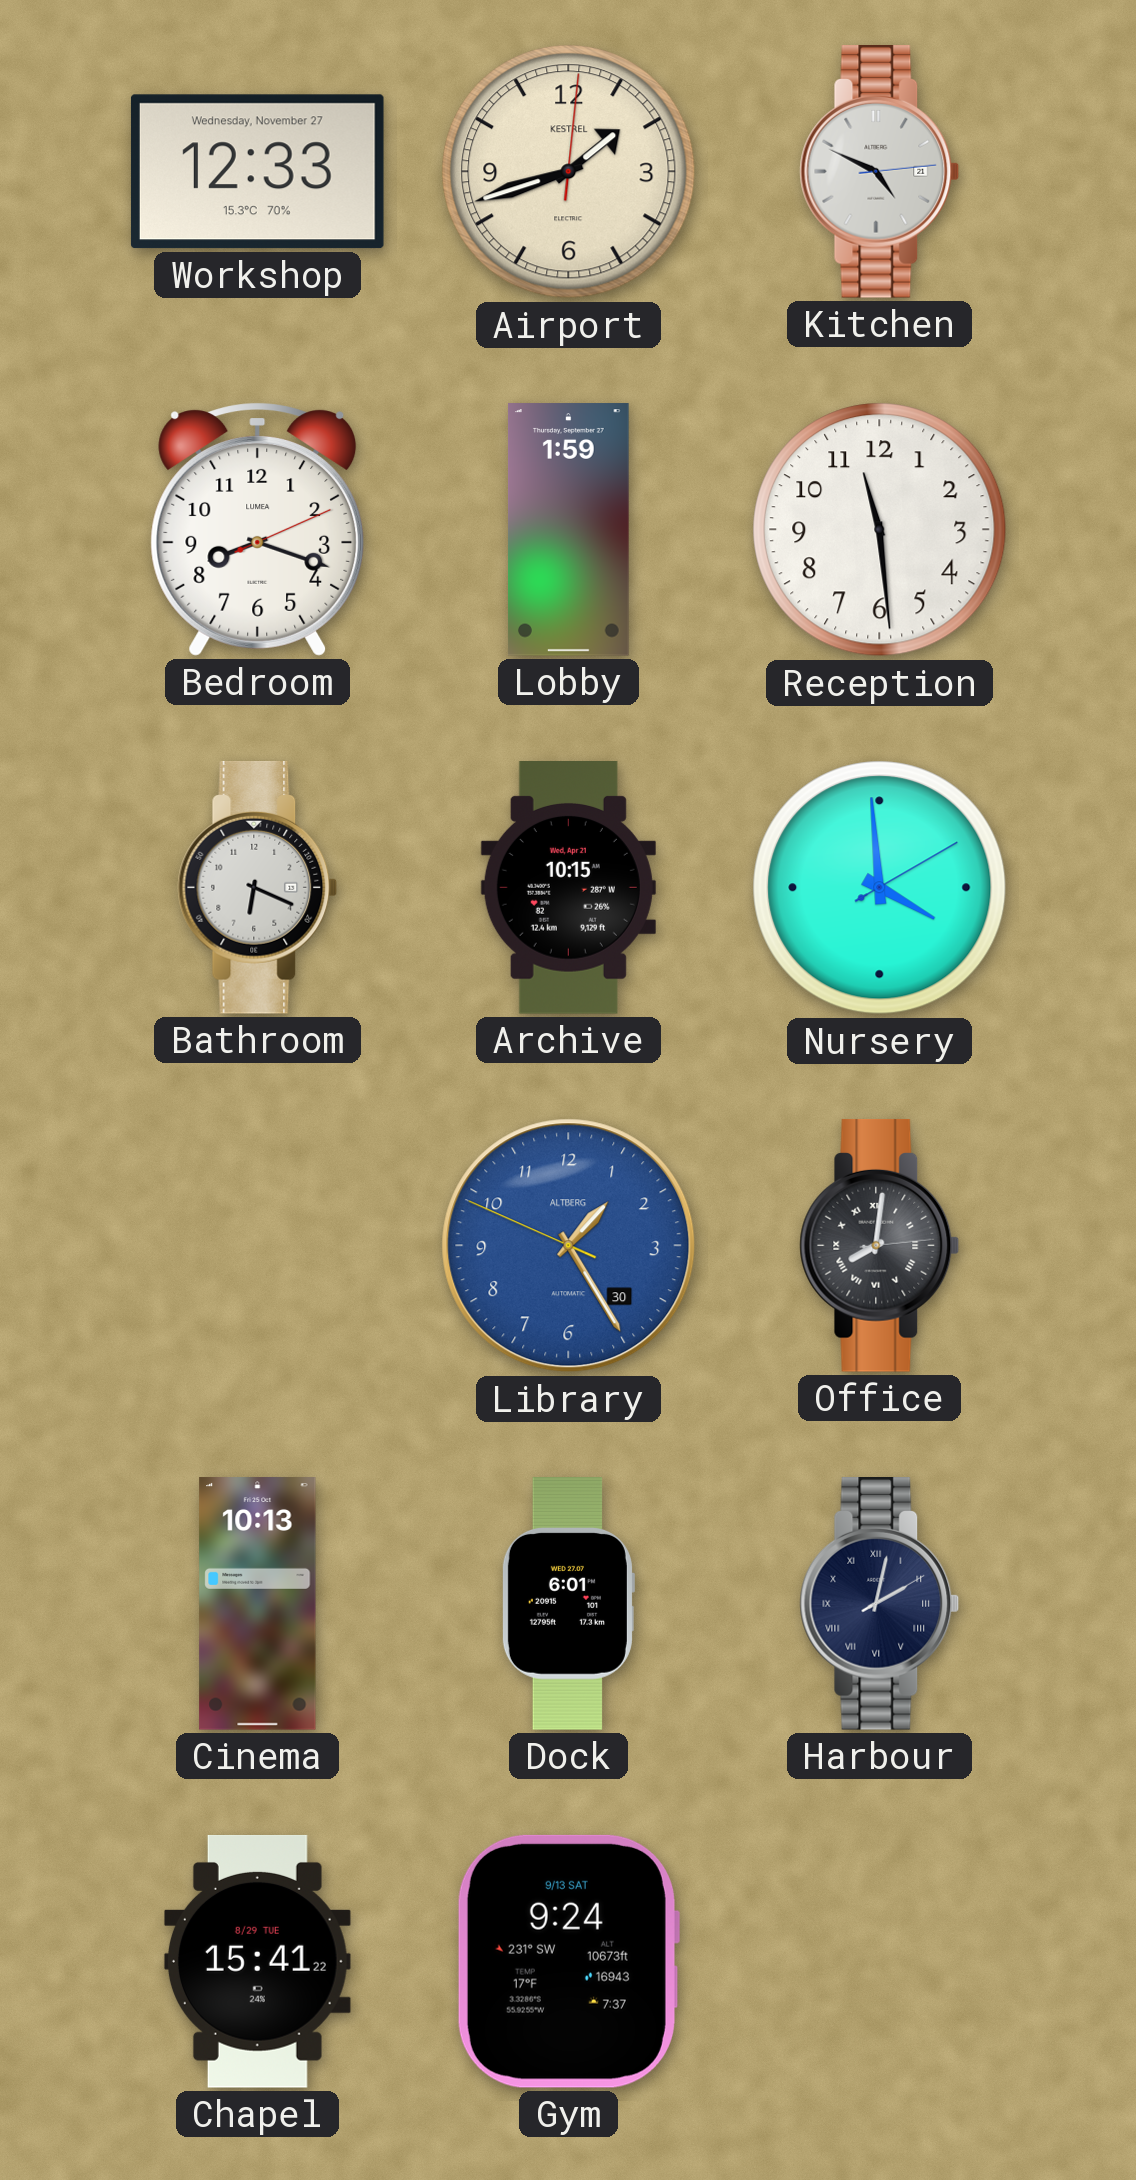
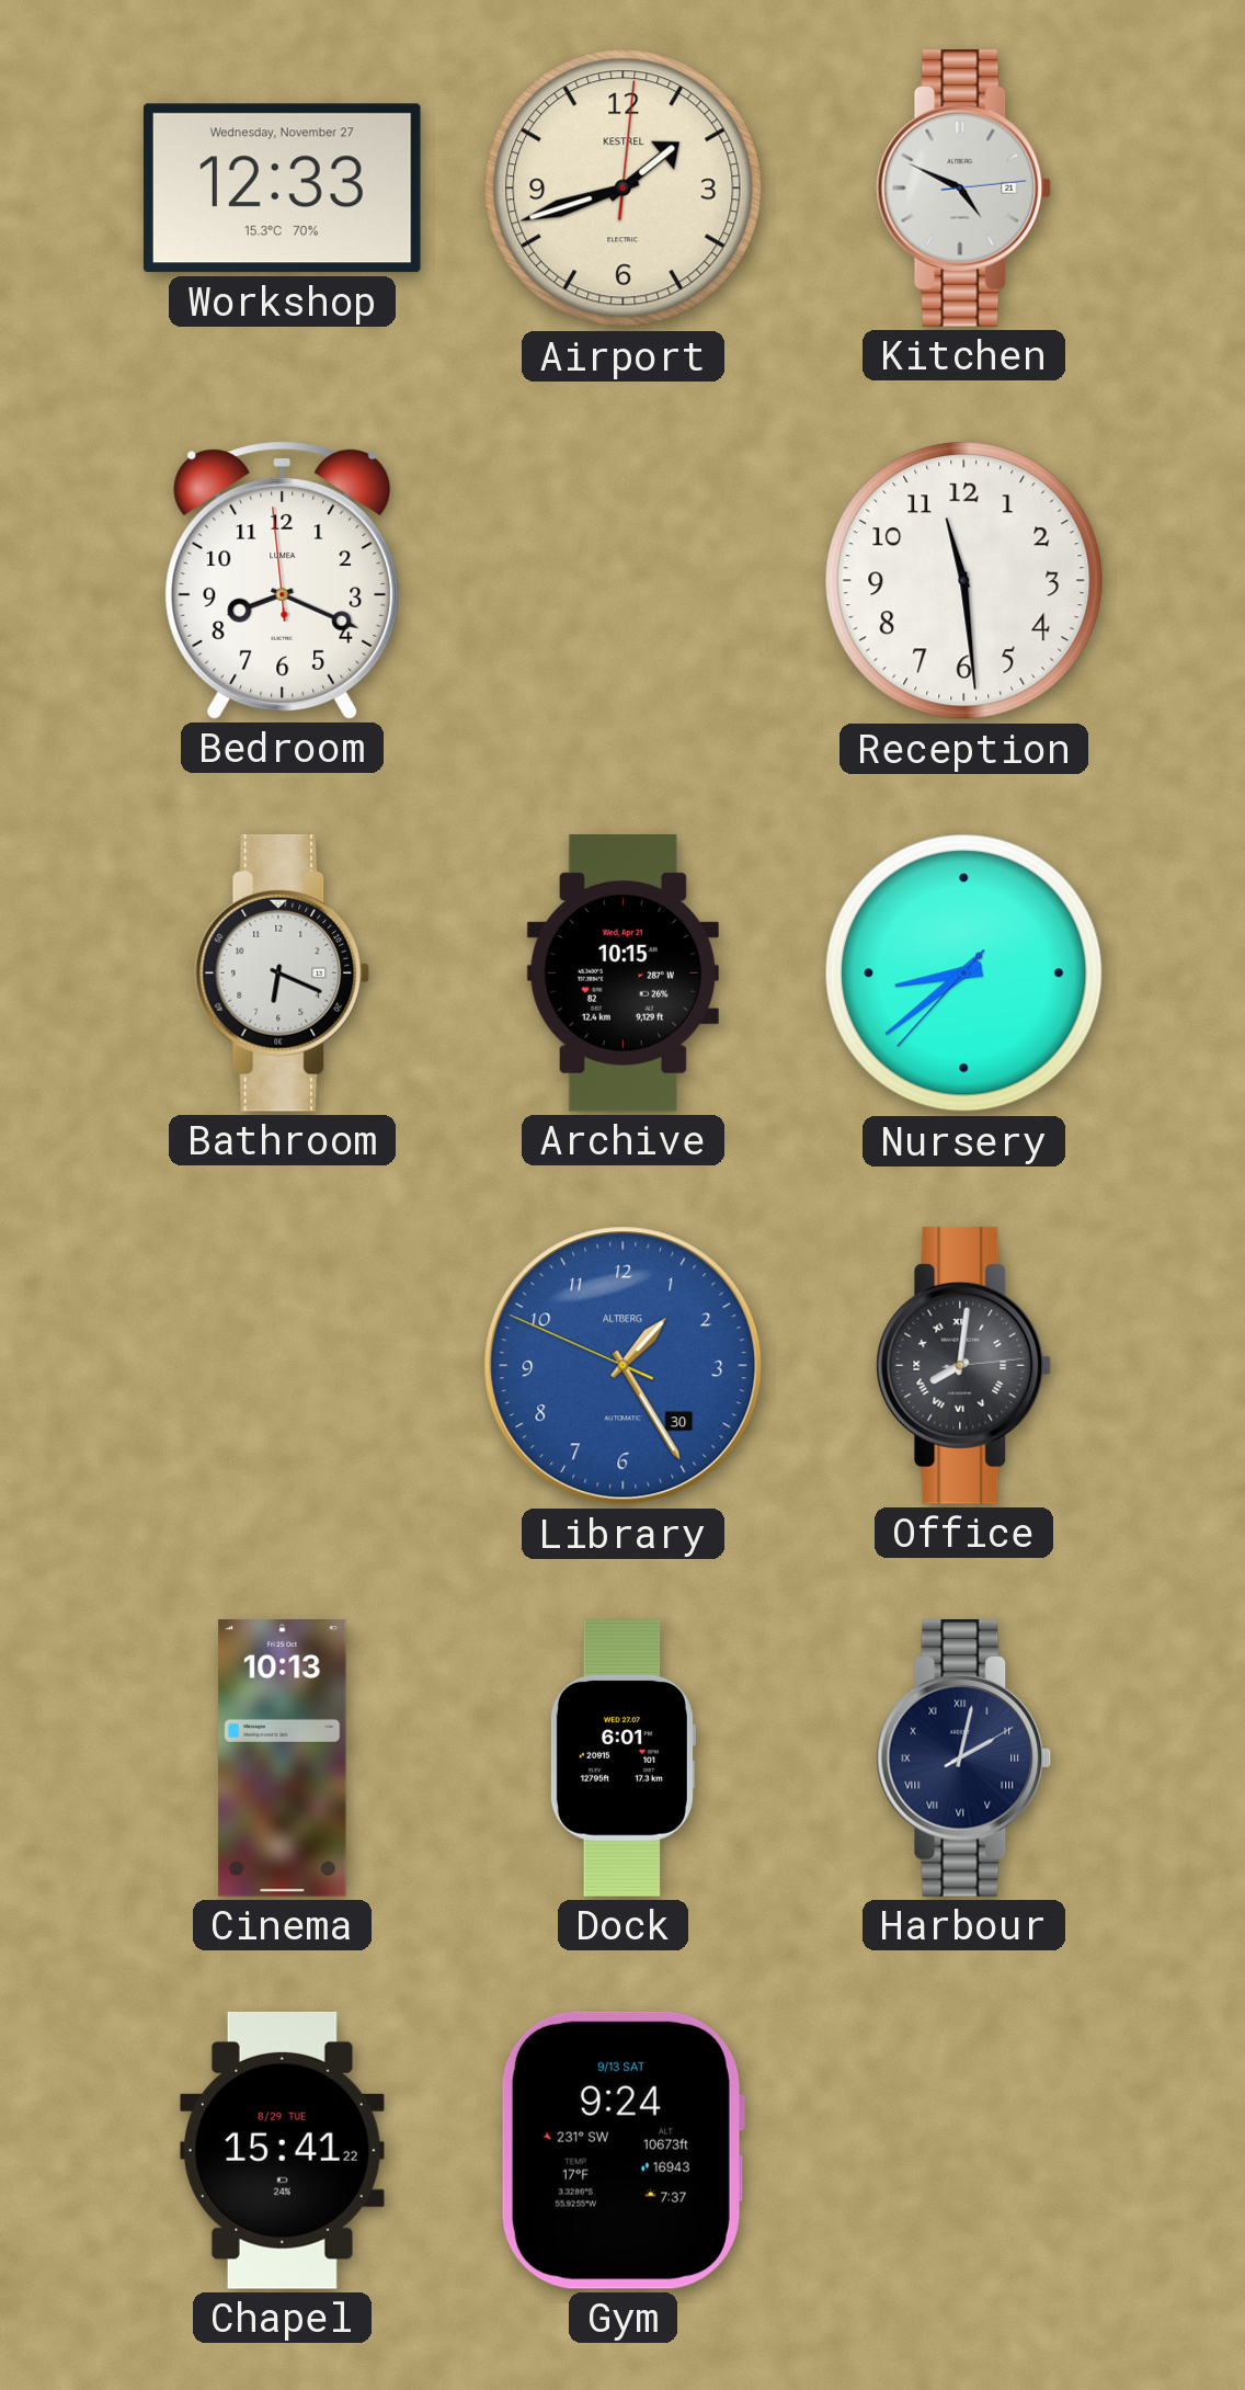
Bedroom: 8:18:11 -> 8:18:59
Lobby: 1:59 -> none
Nursery: 3:59 -> 8:38
